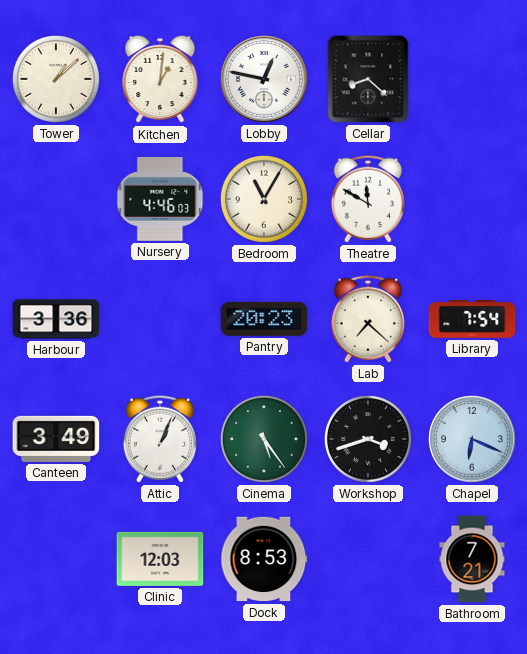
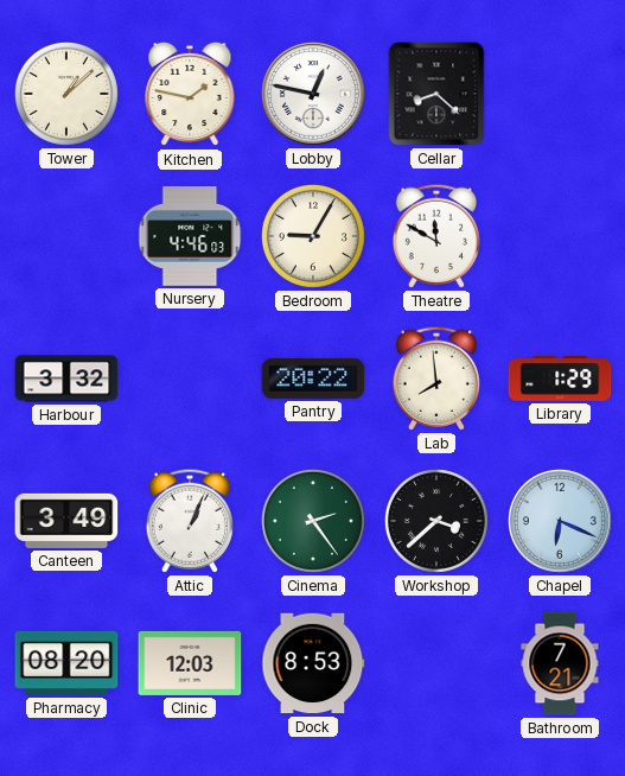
Kitchen: 1:01 -> 1:47
Bedroom: 11:05 -> 9:05
Harbour: 3:36 -> 3:32
Pantry: 20:23 -> 20:22
Lab: 7:22 -> 7:59
Library: 7:54 -> 1:29
Cinema: 5:24 -> 2:24
Workshop: 3:42 -> 3:38
Pharmacy: none -> 08:20
